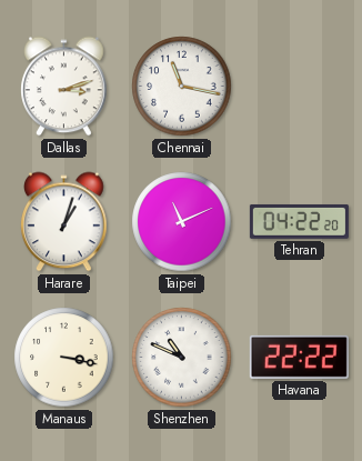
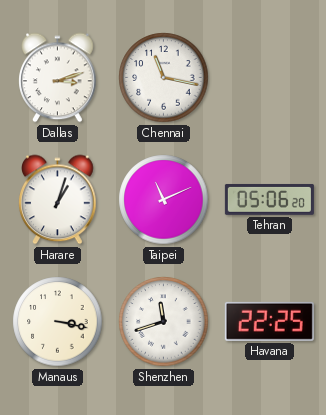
Tehran: 04:22 -> 05:06
Shenzhen: 10:49 -> 11:42
Havana: 22:22 -> 22:25
